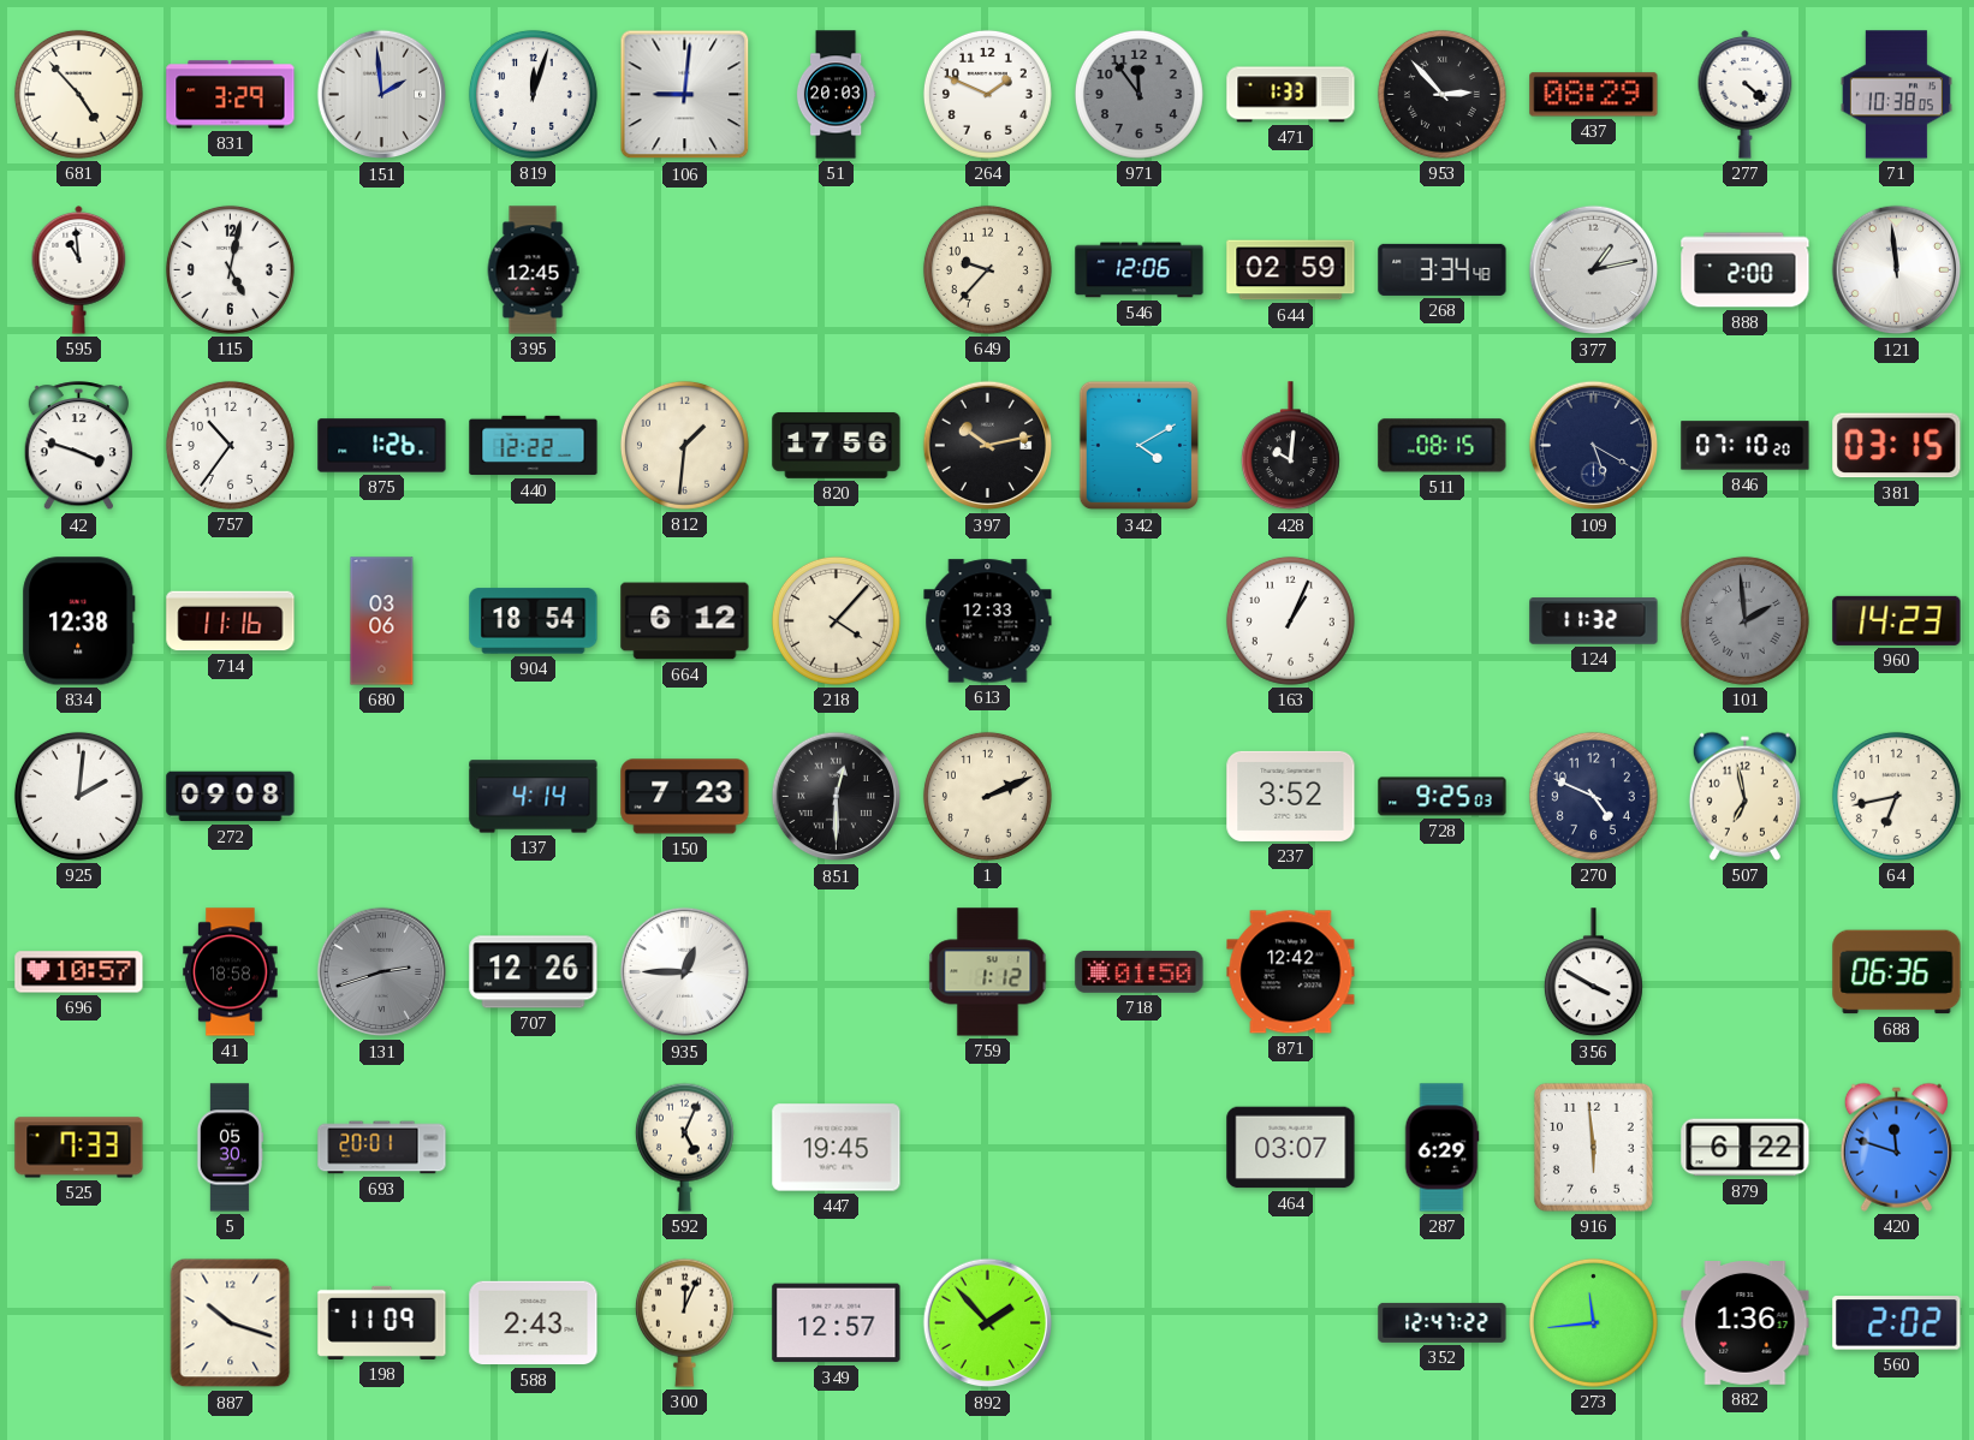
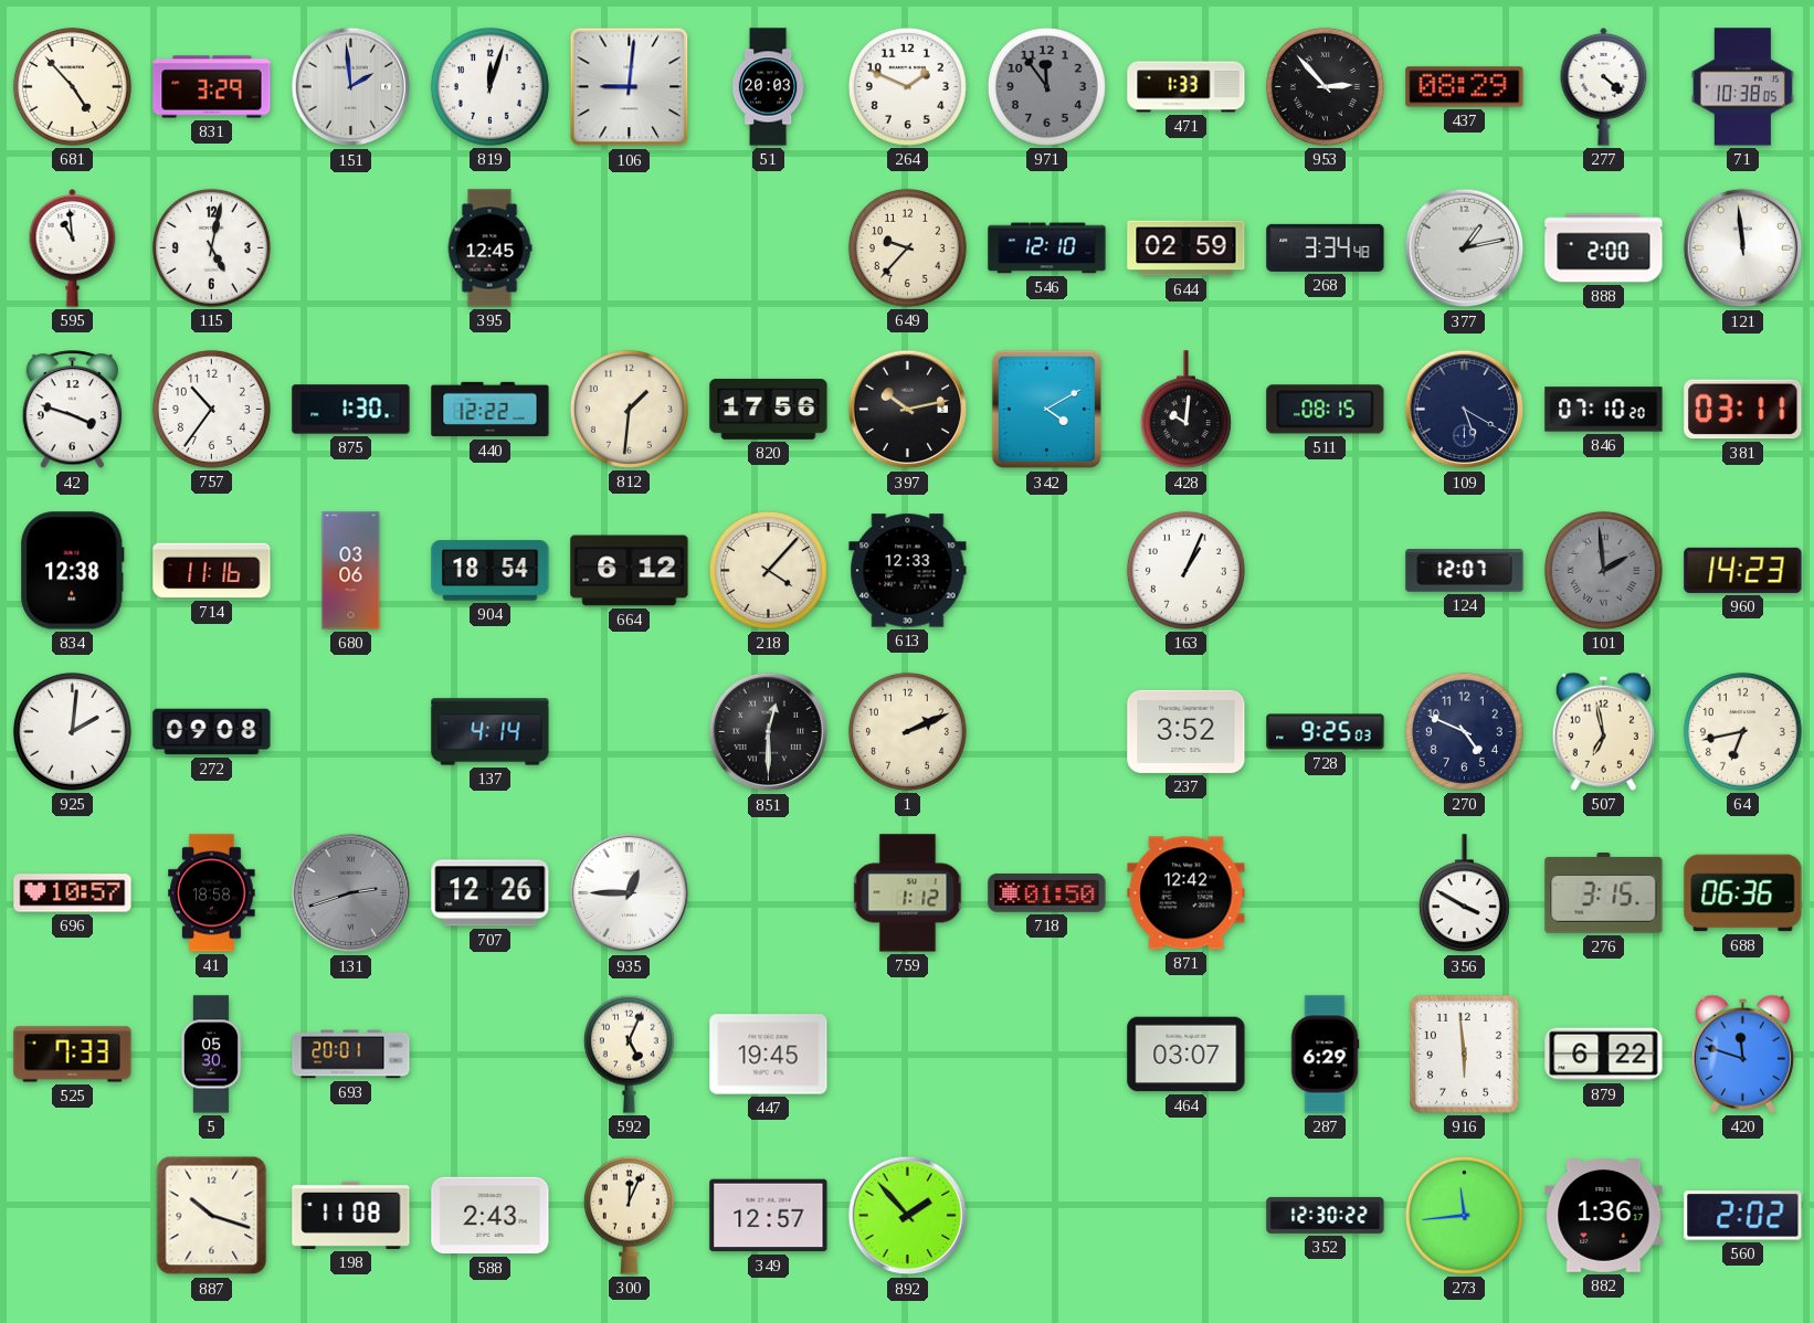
546: 12:06 -> 12:10
875: 1:26 -> 1:30
381: 03:15 -> 03:11
124: 11:32 -> 12:07
150: 7:23 -> none
276: none -> 3:15
198: 11:09 -> 11:08
352: 12:47 -> 12:30
